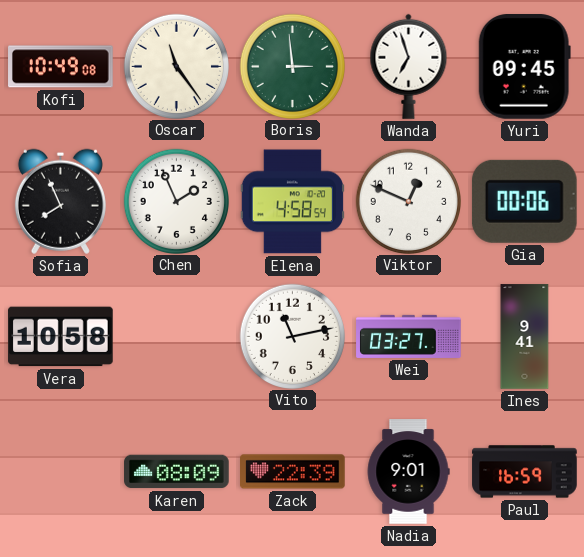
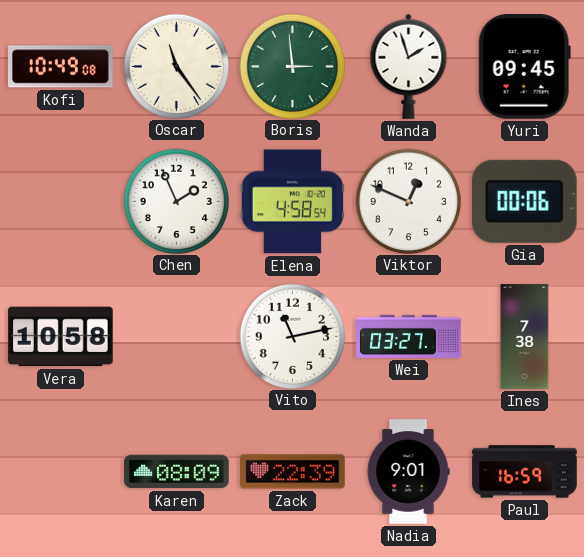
Wanda: 6:57 -> 1:57
Sofia: 7:56 -> none
Ines: 9:41 -> 7:38
